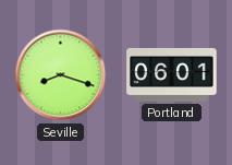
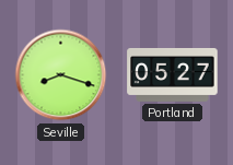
Portland: 06:01 -> 05:27
